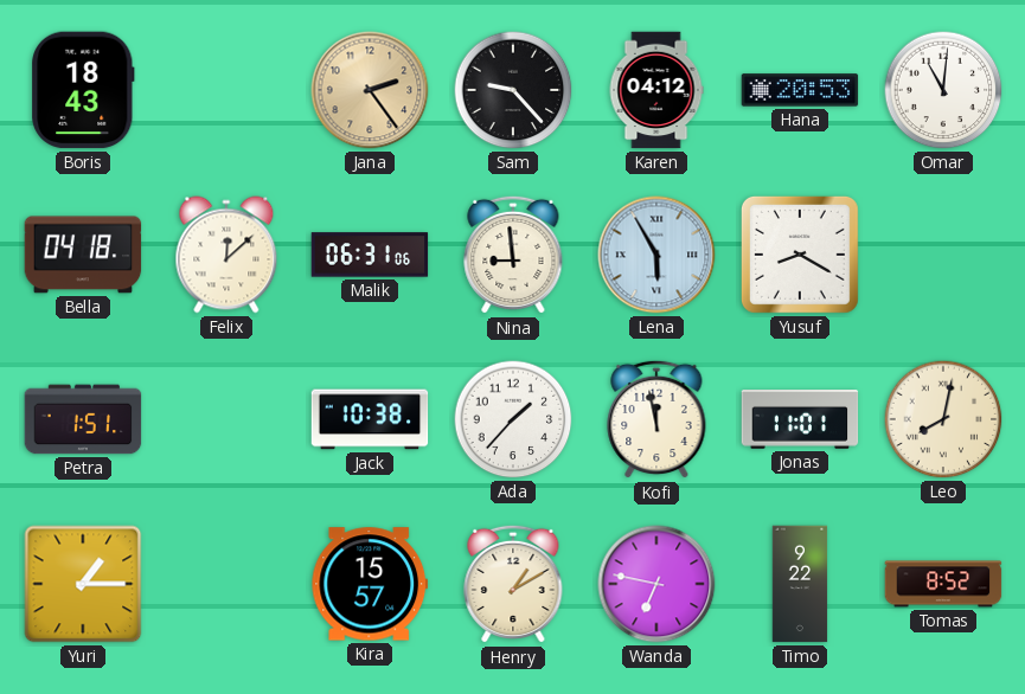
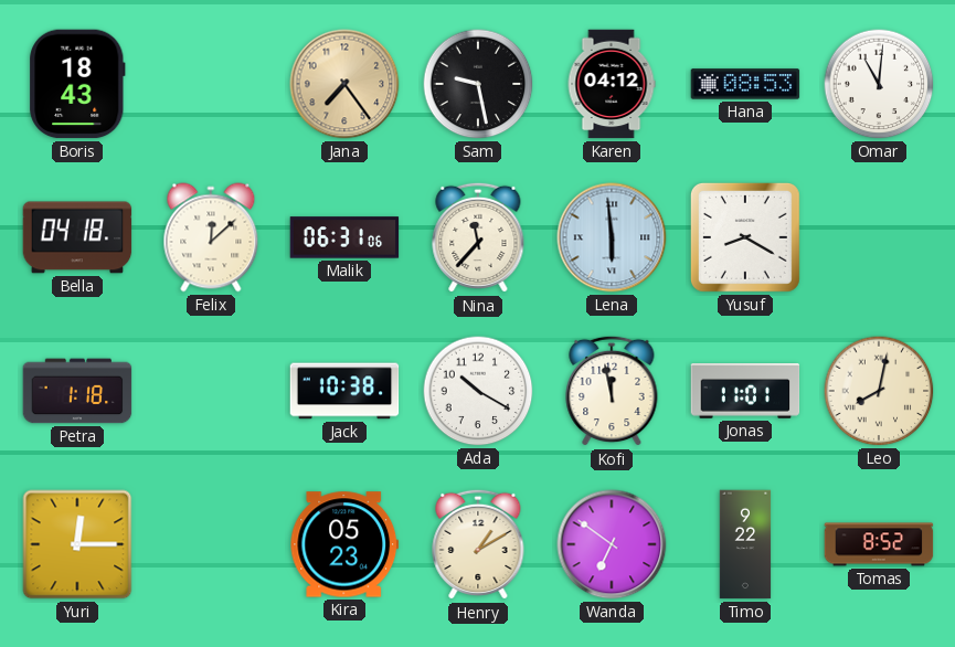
Jana: 2:24 -> 7:24
Sam: 9:23 -> 9:28
Hana: 20:53 -> 08:53
Nina: 8:59 -> 11:37
Lena: 5:55 -> 5:59
Petra: 1:51 -> 1:18
Ada: 1:37 -> 10:20
Yuri: 1:15 -> 12:15
Kira: 15:57 -> 05:23
Wanda: 6:47 -> 6:51
